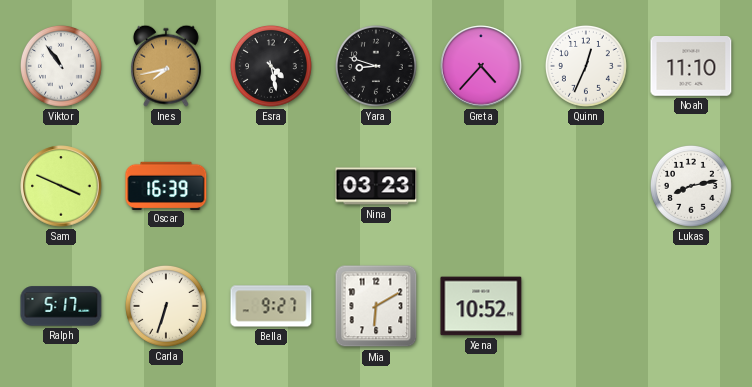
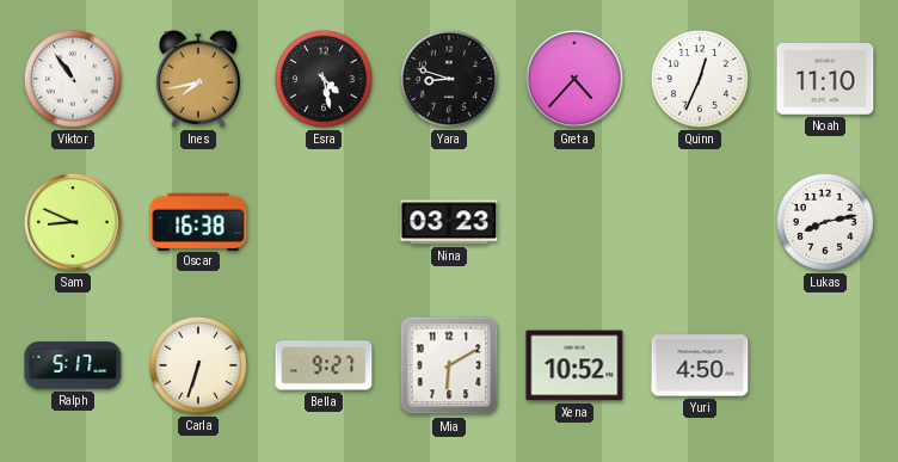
Sam: 3:49 -> 8:49
Oscar: 16:39 -> 16:38
Yuri: none -> 4:50
